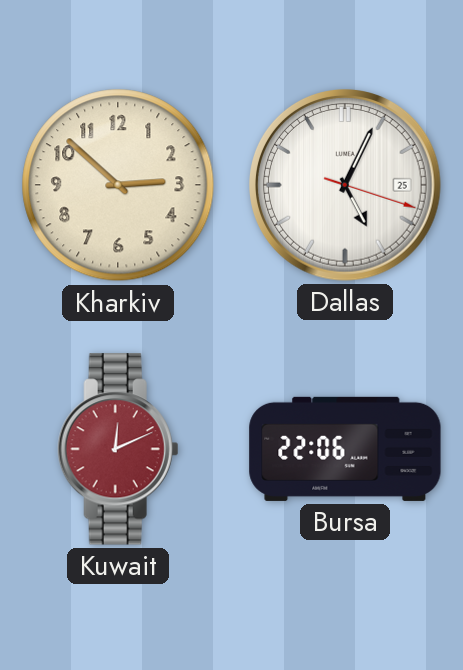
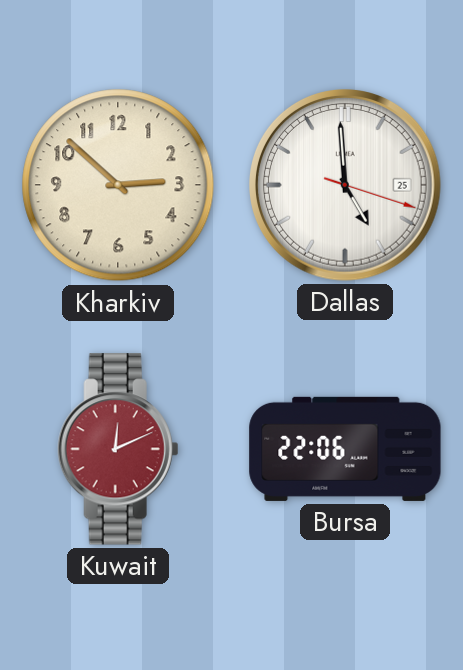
Dallas: 5:04 -> 4:59
